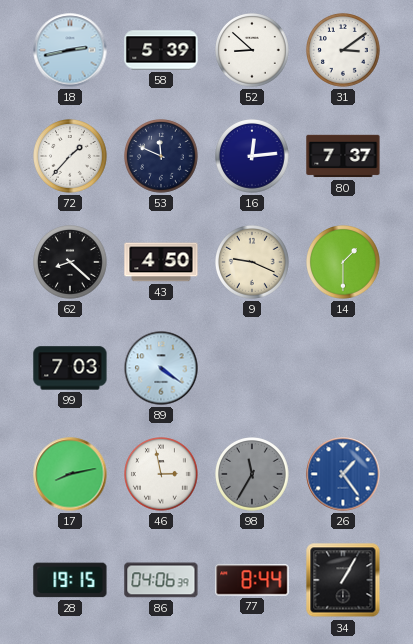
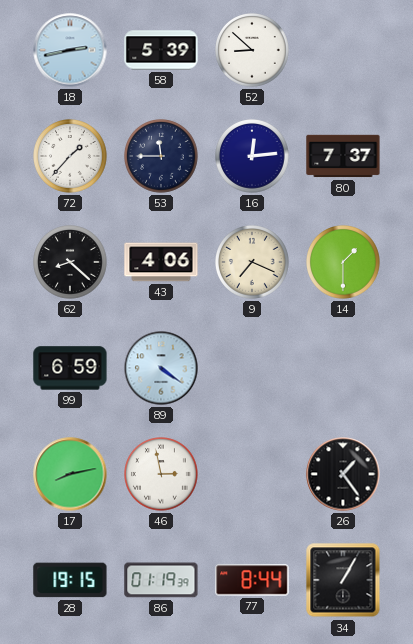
31: 3:09 -> none
53: 11:49 -> 11:45
43: 4:50 -> 4:06
9: 9:19 -> 7:19
99: 7:03 -> 6:59
98: 11:35 -> none
26 dial: blue -> black
86: 04:06 -> 01:19
